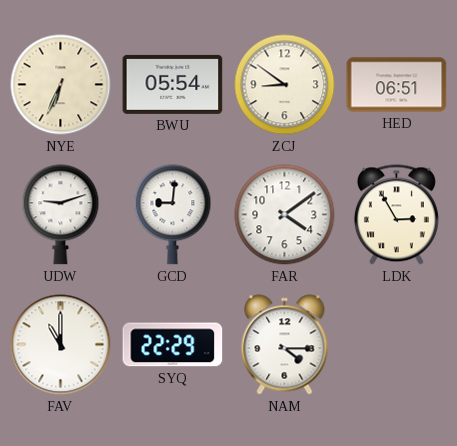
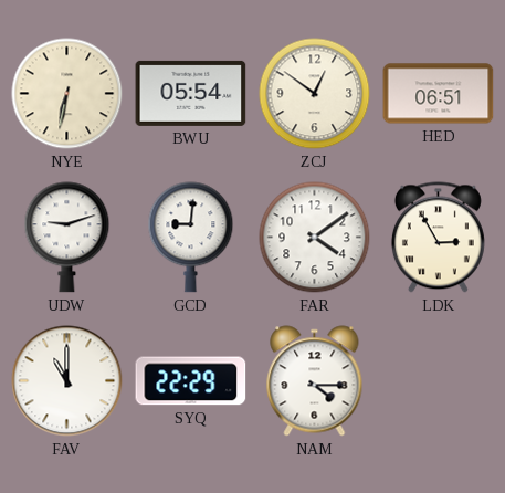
NYE: 6:34 -> 6:32
ZCJ: 8:51 -> 12:51
